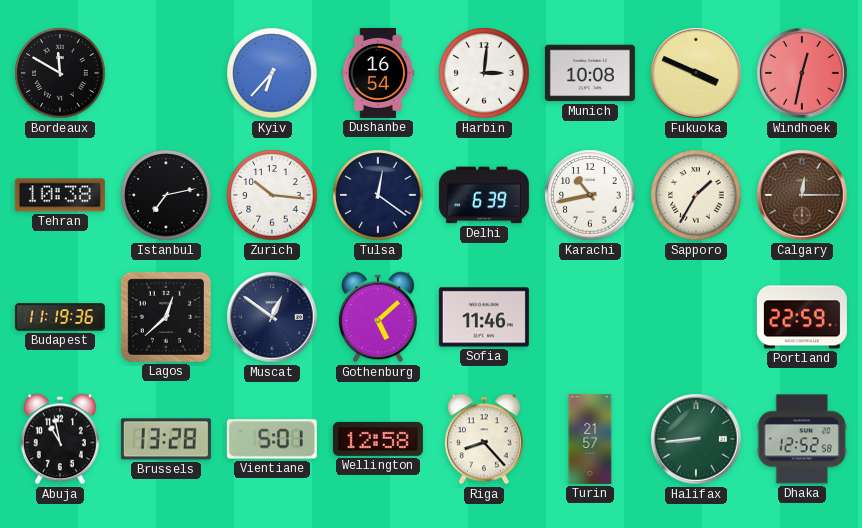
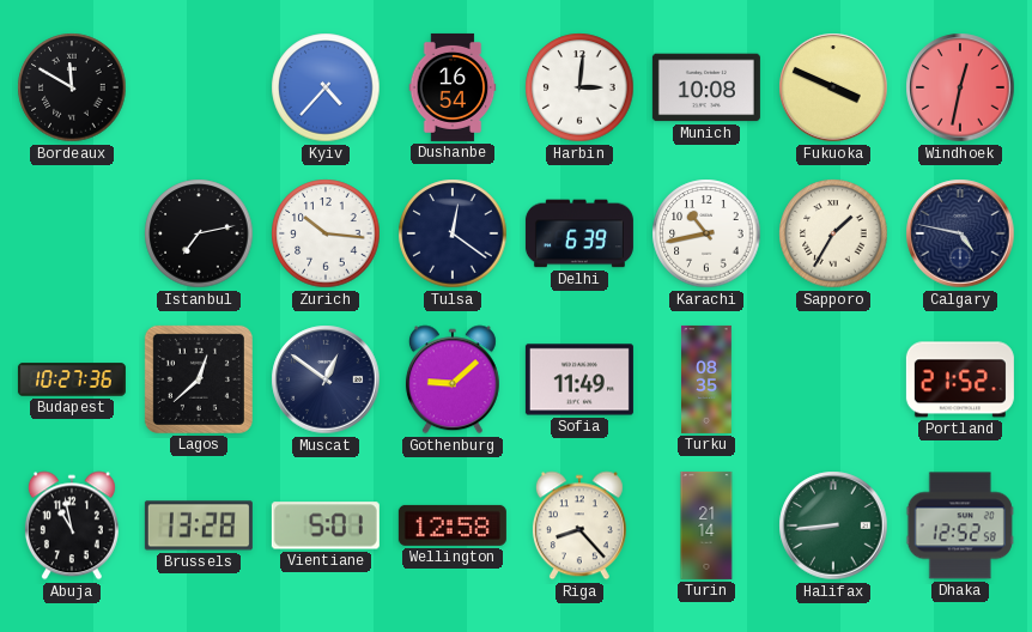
Kyiv: 6:37 -> 4:37
Tehran: 10:38 -> none
Calgary: 12:15 -> 4:47
Calgary dial: brown -> navy
Budapest: 11:19 -> 10:27
Gothenburg: 5:08 -> 9:08
Sofia: 11:46 -> 11:49
Turku: none -> 08:35
Portland: 22:59 -> 21:52
Turin: 21:57 -> 21:14
